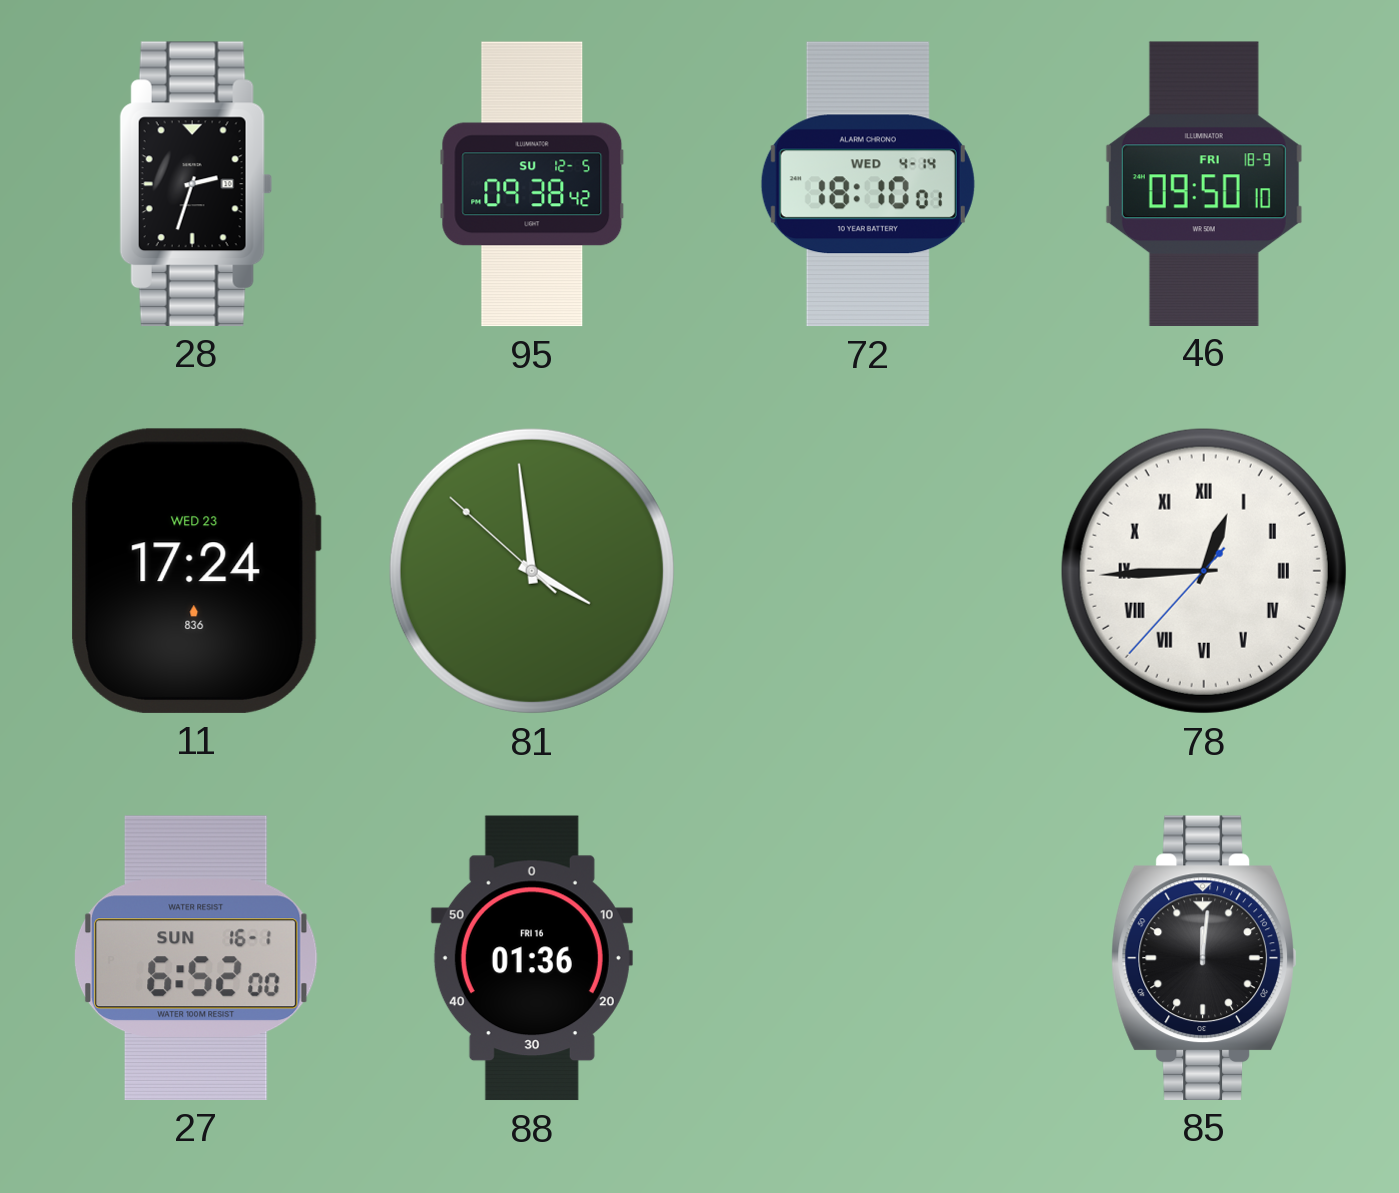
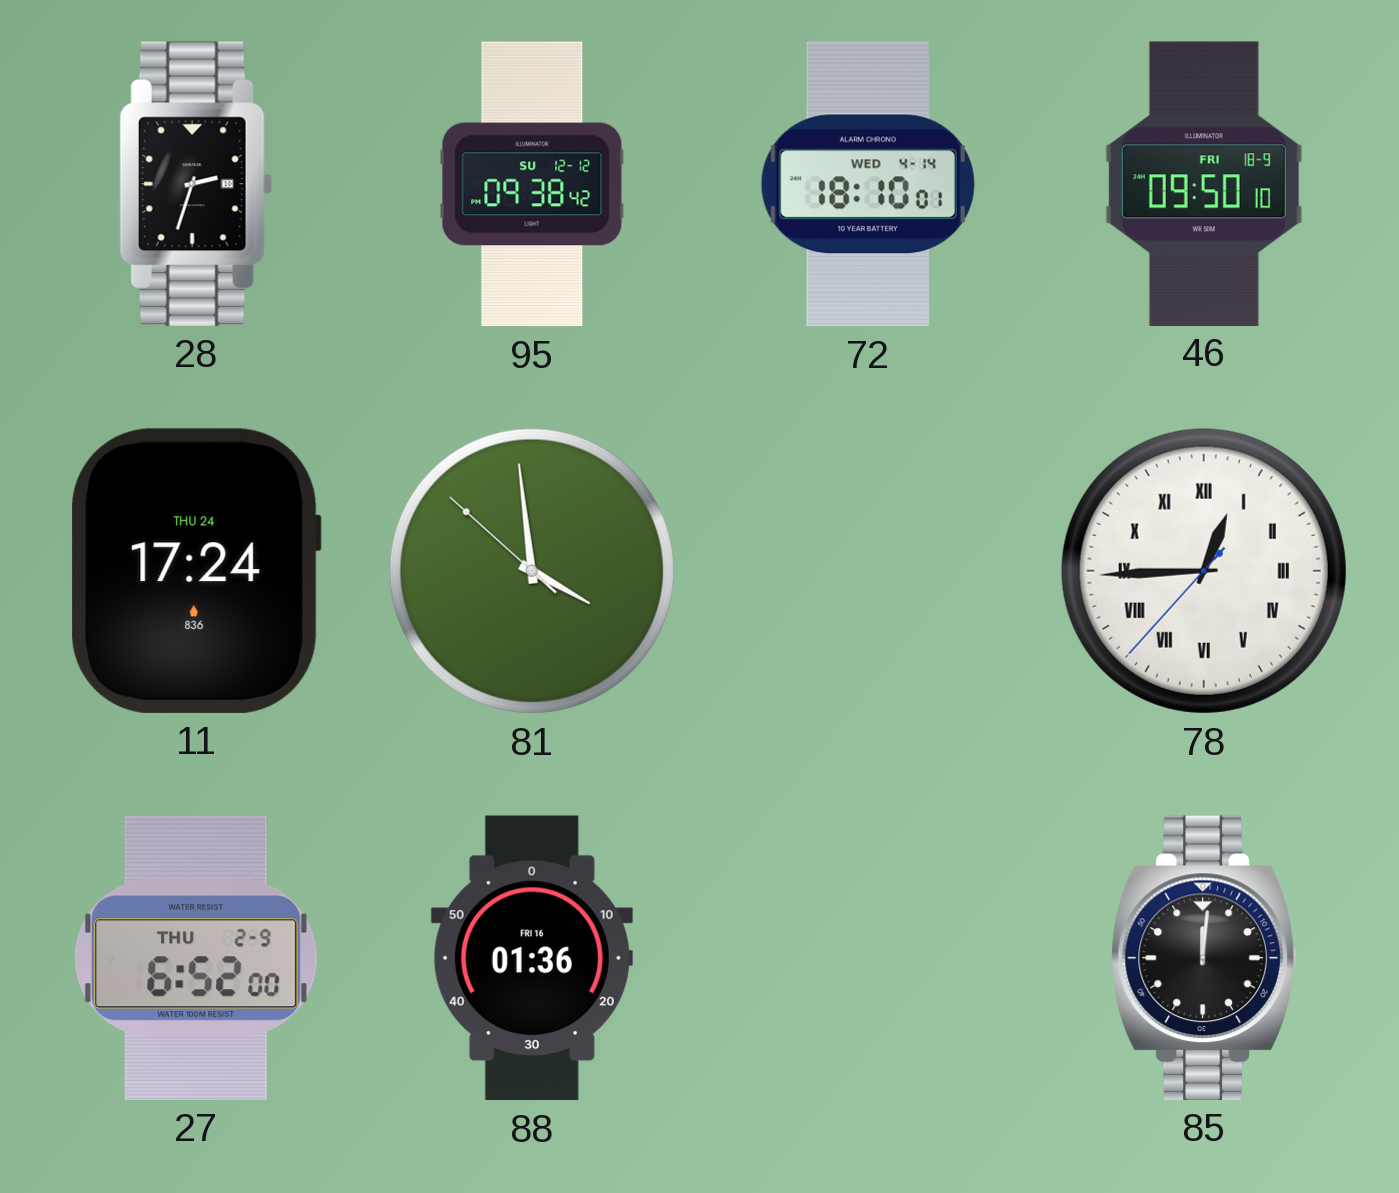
95 date: SU 12-5 -> SU 12-12
11 date: WED 23 -> THU 24
27 date: SUN 16-1 -> THU 2-9
